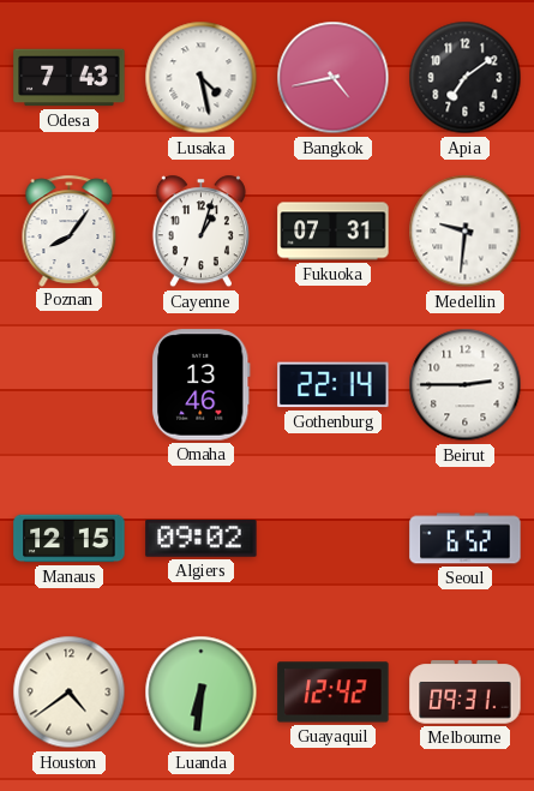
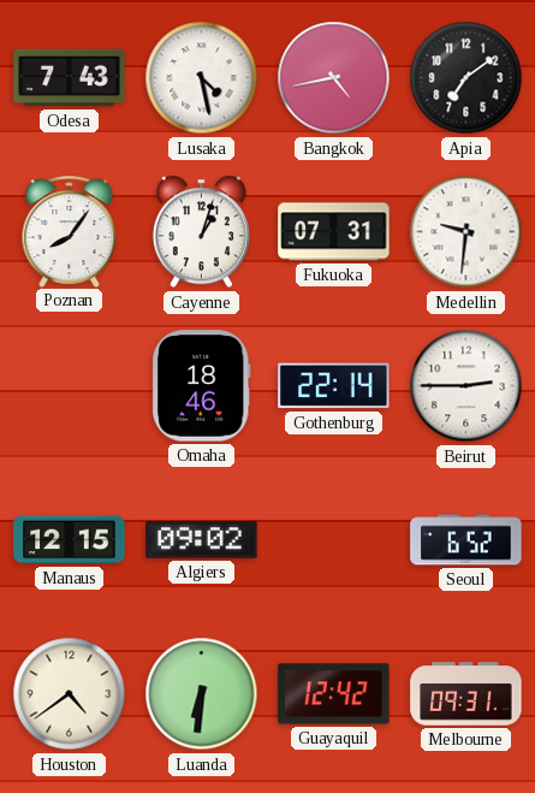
Omaha: 13:46 -> 18:46
